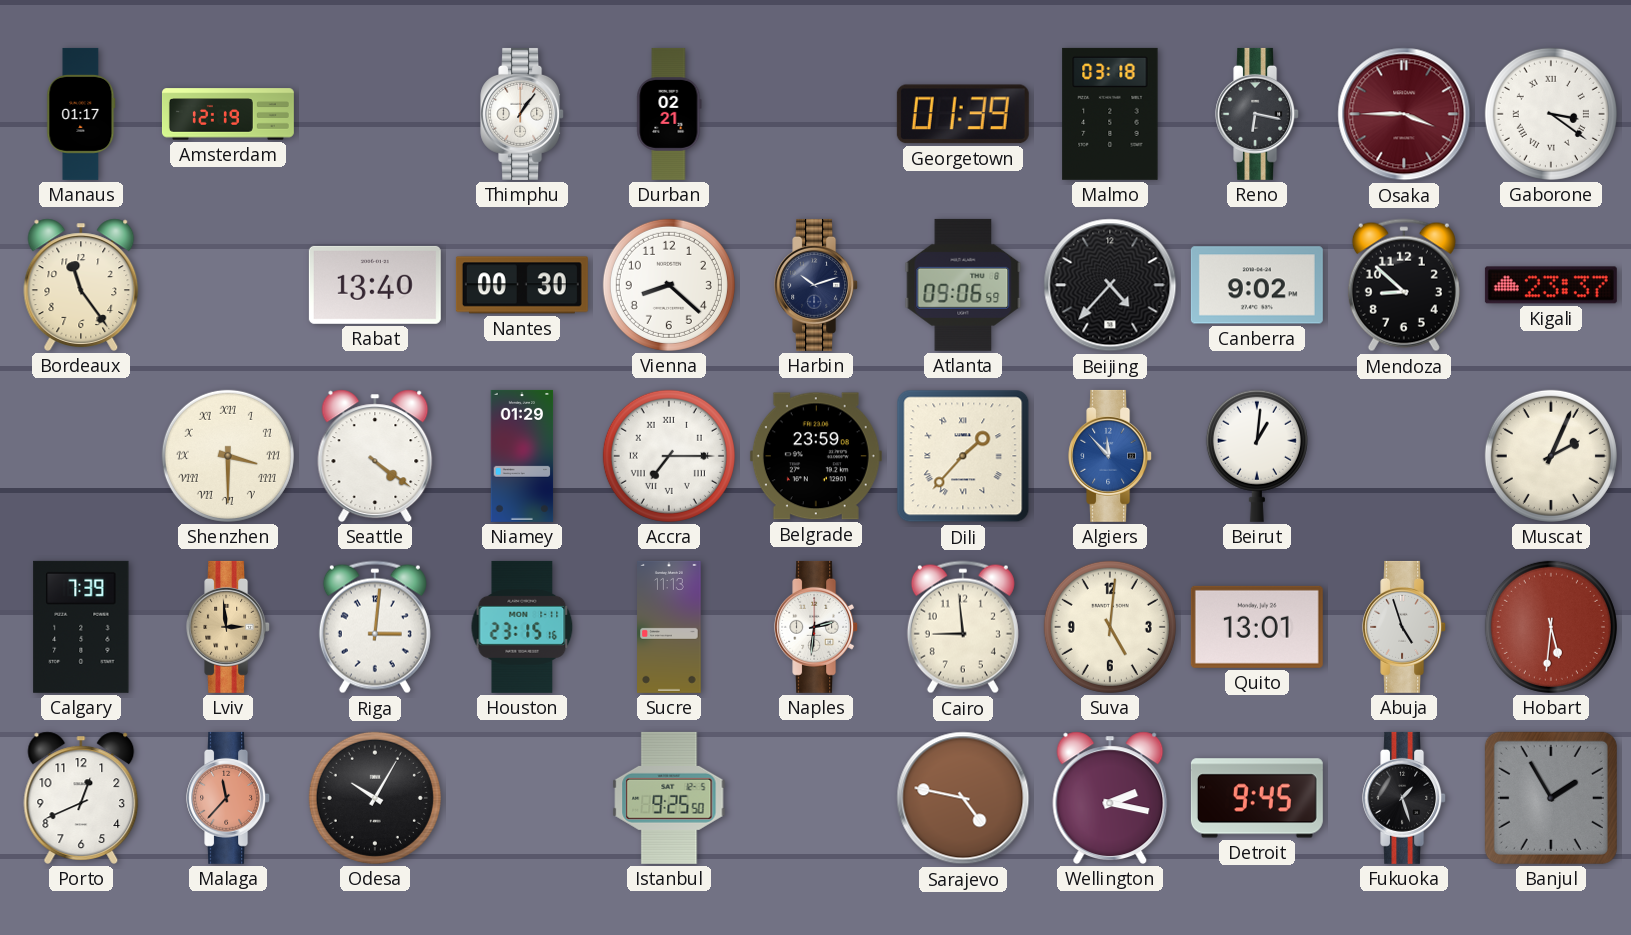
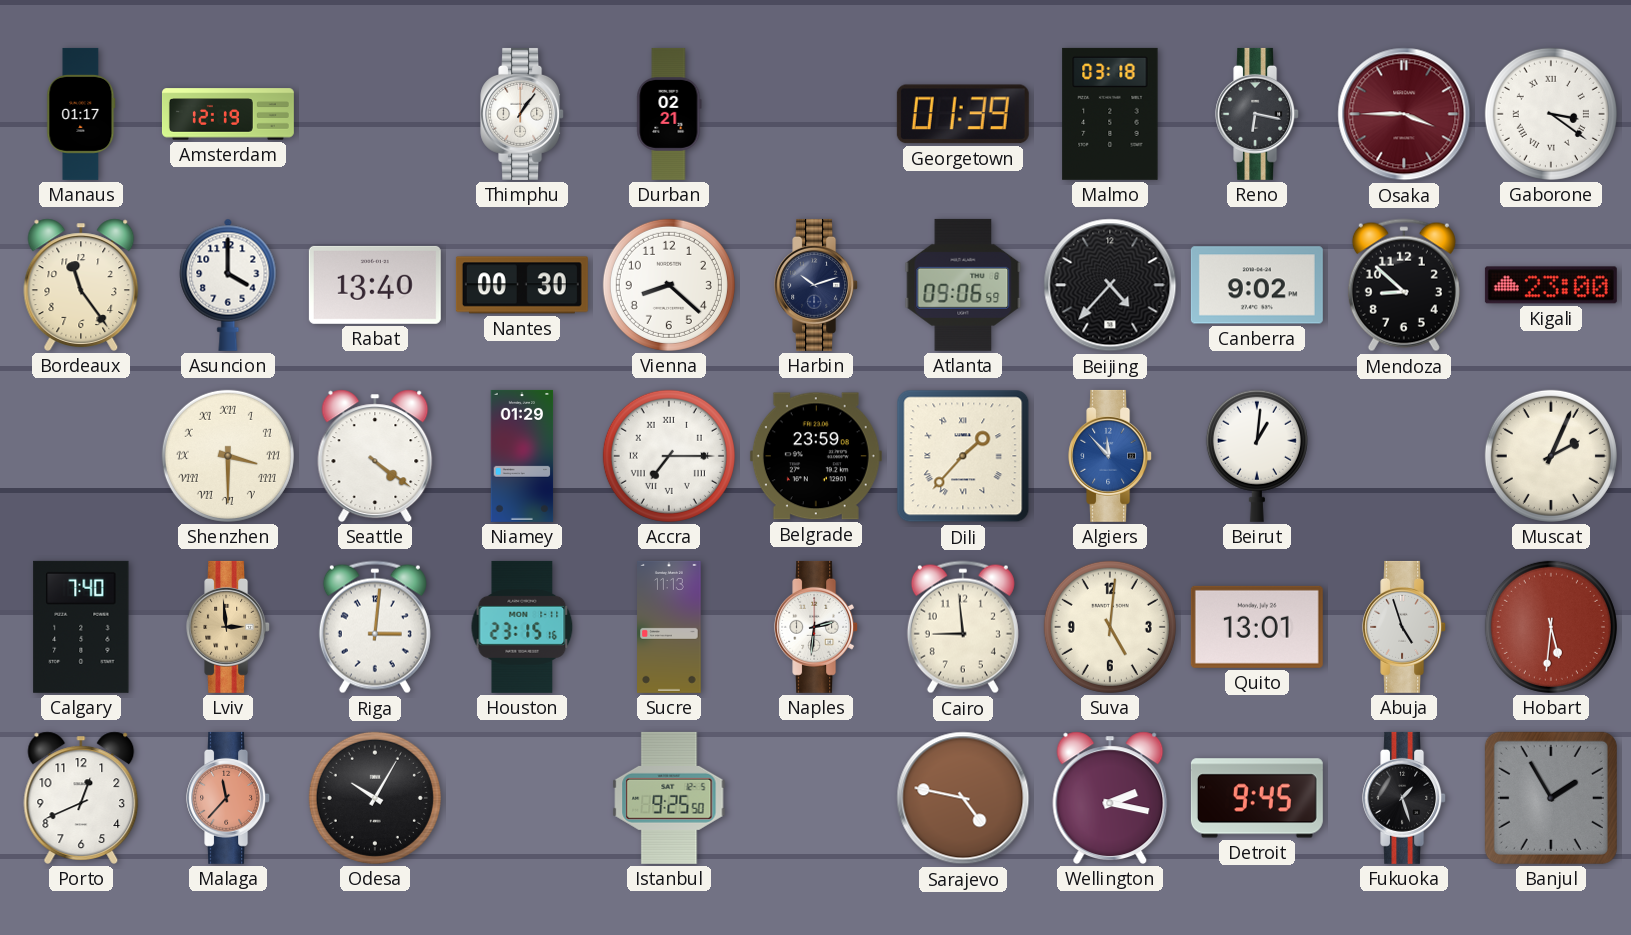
Asuncion: none -> 4:00
Kigali: 23:37 -> 23:00
Calgary: 7:39 -> 7:40
